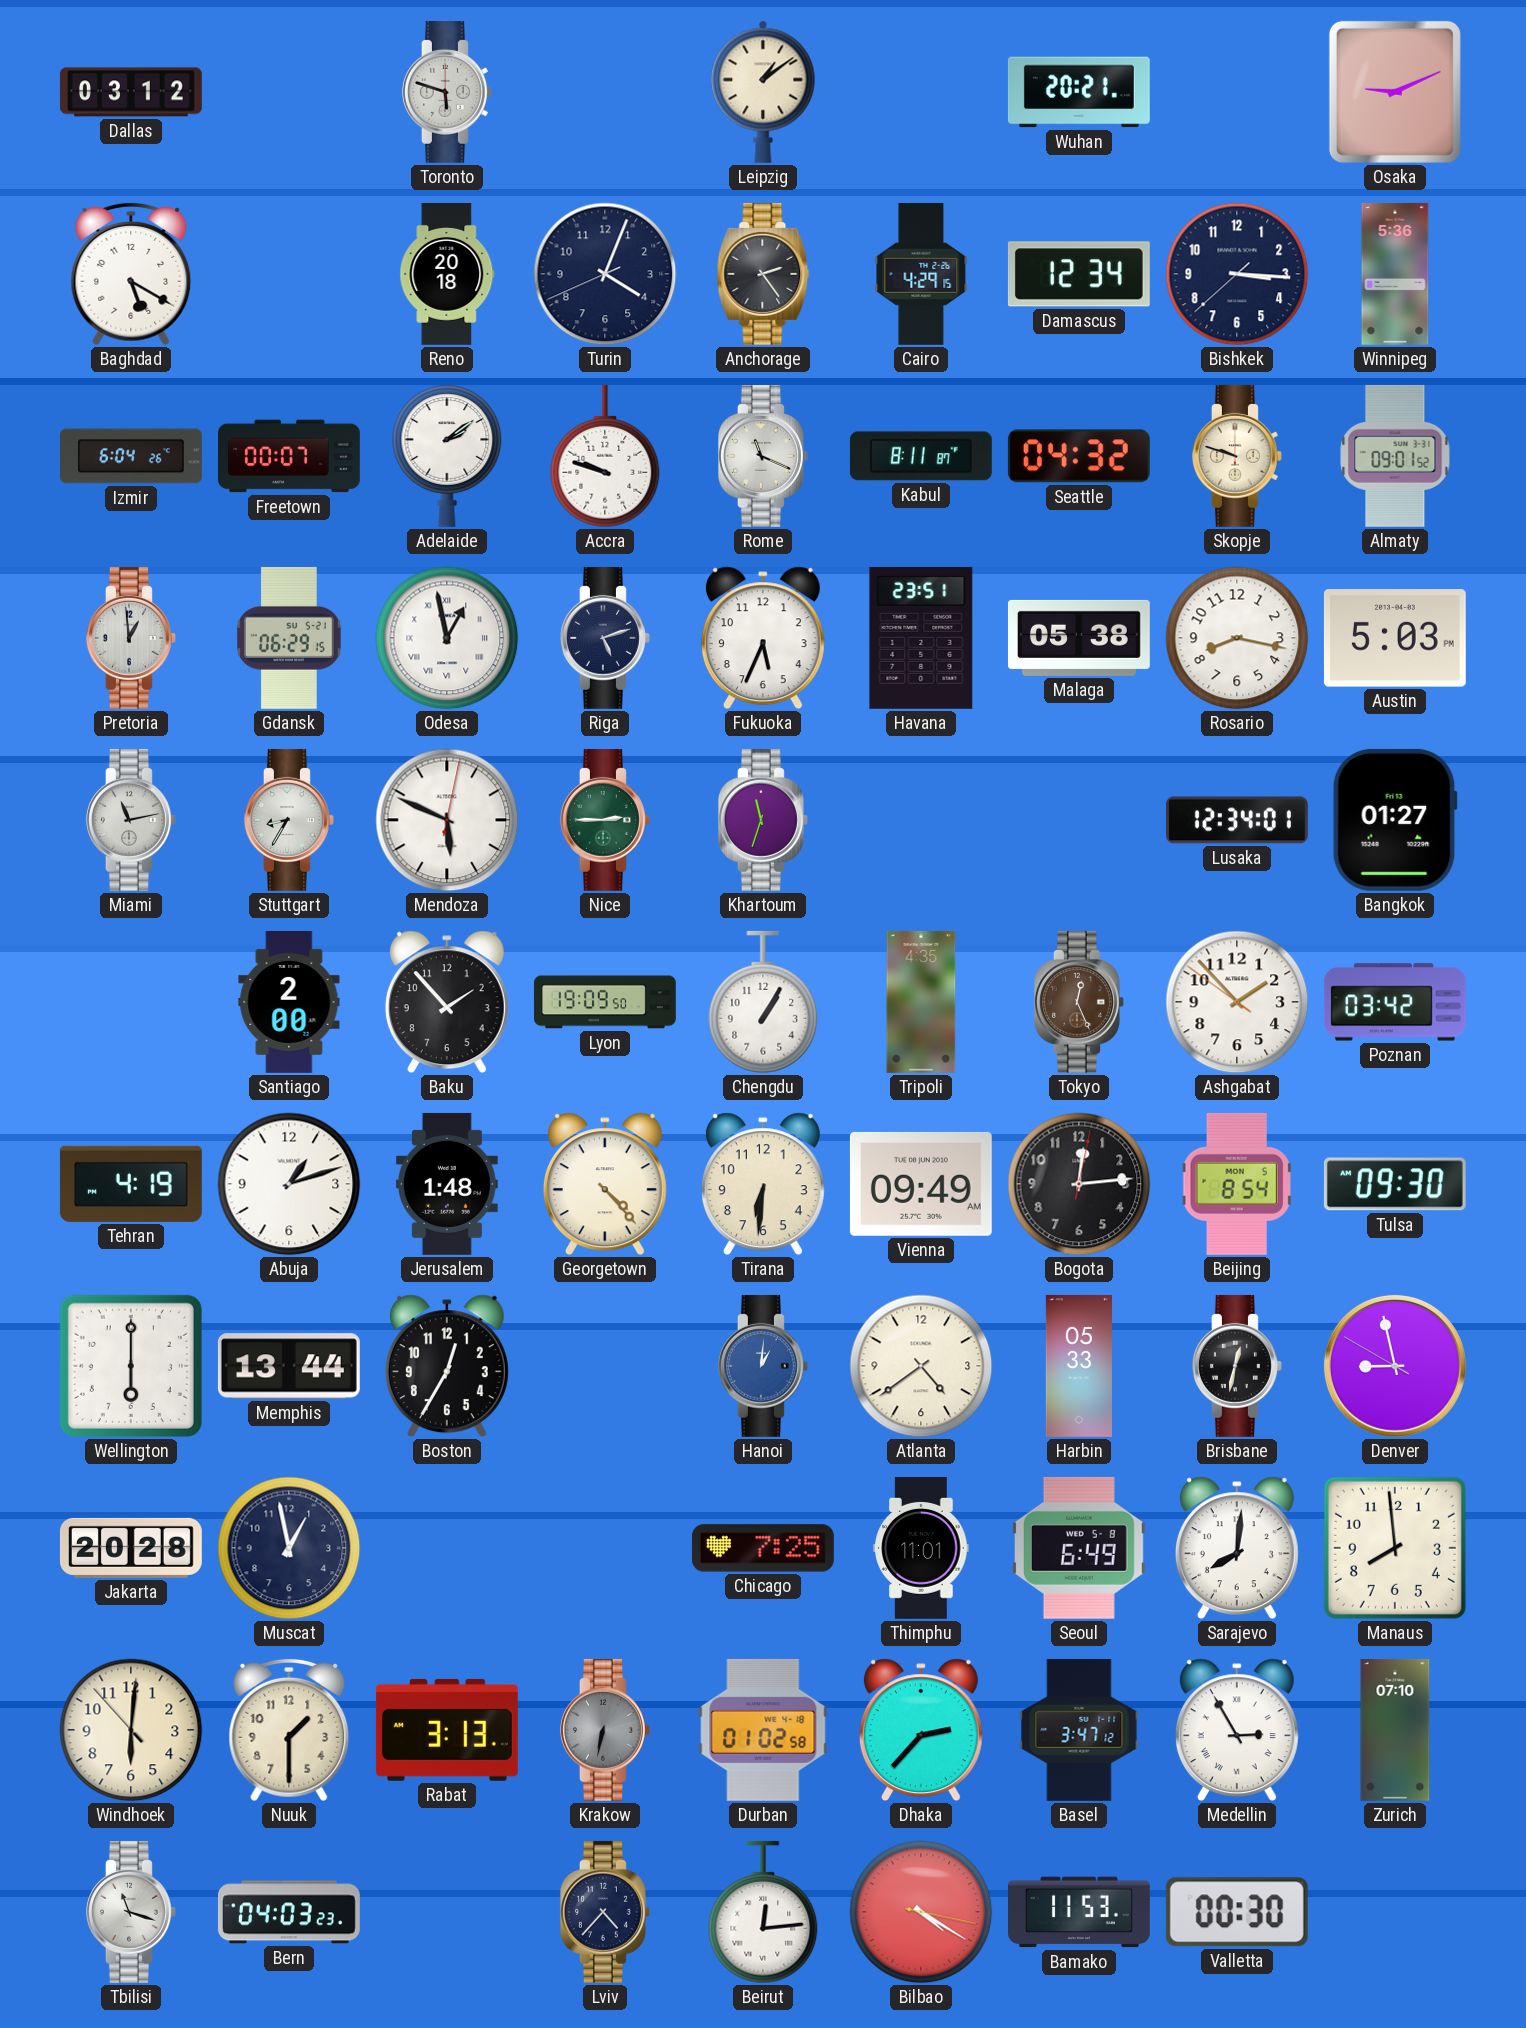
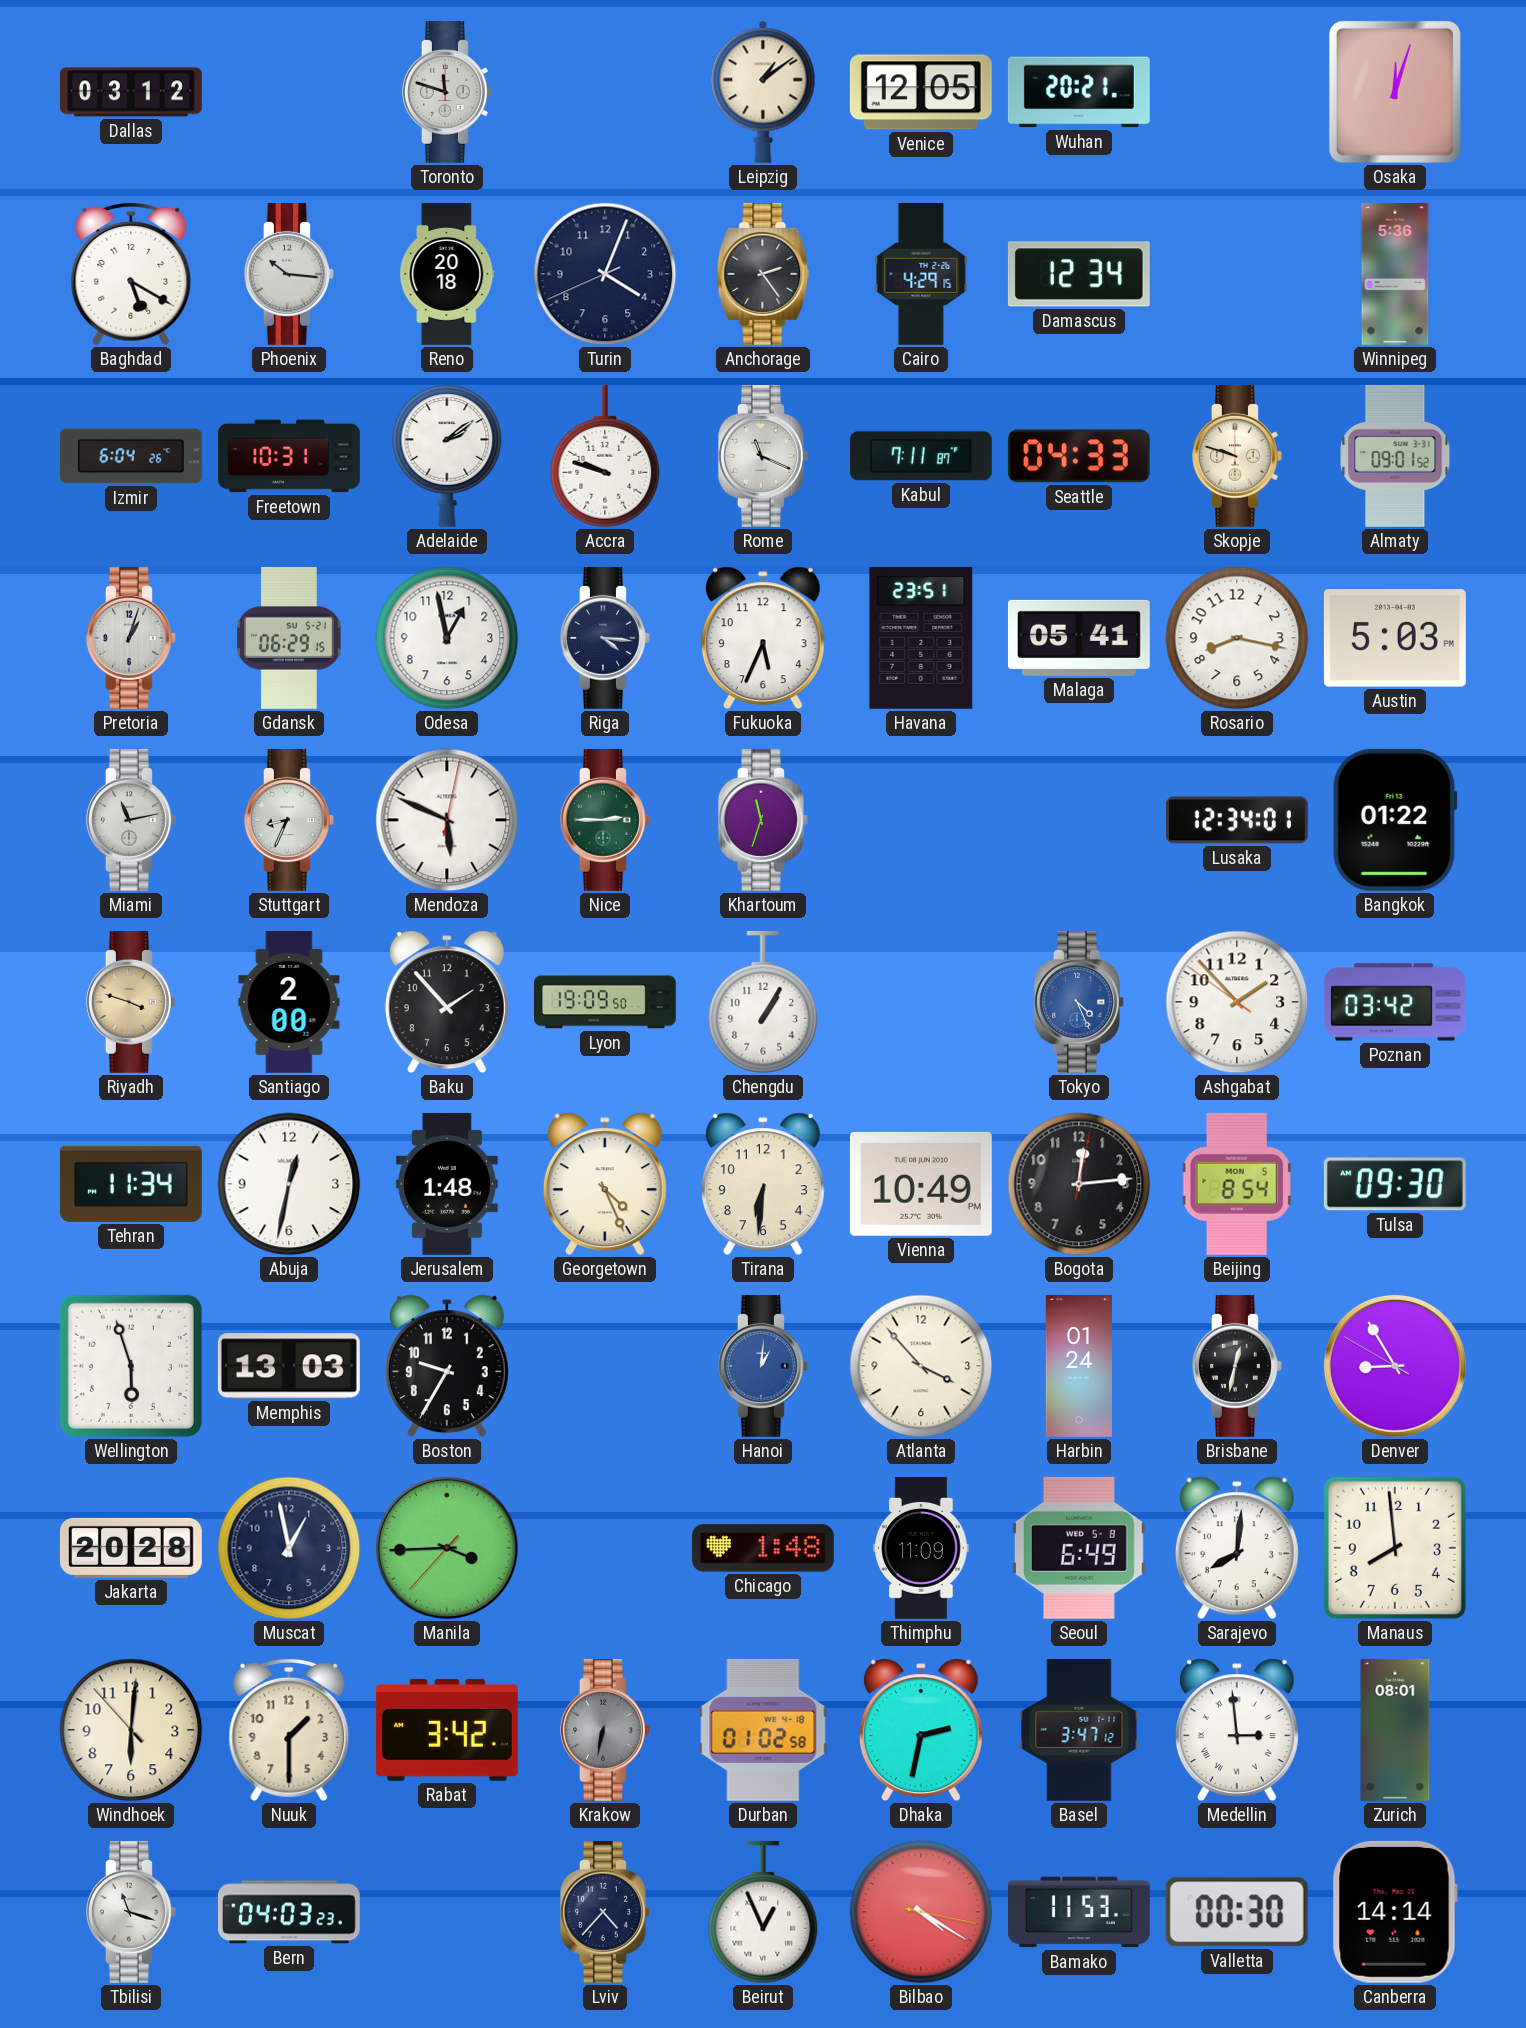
Toronto: 5:48 -> 11:48
Venice: none -> 12:05
Osaka: 9:11 -> 12:03
Phoenix: none -> 10:16
Bishkek: 3:15 -> none
Freetown: 00:07 -> 10:31
Kabul: 8:11 -> 7:11
Seattle: 04:32 -> 04:33
Pretoria: 12:59 -> 1:03
Odesa numerals: Roman -> Arabic
Riga: 5:12 -> 4:16
Malaga: 05:38 -> 05:41
Stuttgart: 8:35 -> 8:34
Bangkok: 01:27 -> 01:22
Riyadh: none -> 3:48
Tripoli: 4:35 -> none
Tokyo: 12:26 -> 4:26
Tokyo dial: brown -> blue
Tehran: 4:19 -> 11:34
Abuja: 1:12 -> 12:32
Georgetown: 4:23 -> 4:26
Vienna: 09:49 -> 10:49
Wellington: 6:00 -> 5:57
Memphis: 13:44 -> 13:03
Boston: 12:35 -> 9:35
Atlanta: 4:39 -> 3:53
Harbin: 05:33 -> 01:24
Denver: 8:57 -> 8:54
Manila: none -> 3:44
Chicago: 7:25 -> 1:48
Thimphu: 11:01 -> 11:09
Rabat: 3:13 -> 3:42
Dhaka: 2:37 -> 2:32
Medellin: 2:55 -> 2:59
Zurich: 07:10 -> 08:01
Beirut: 12:14 -> 12:56
Canberra: none -> 14:14
